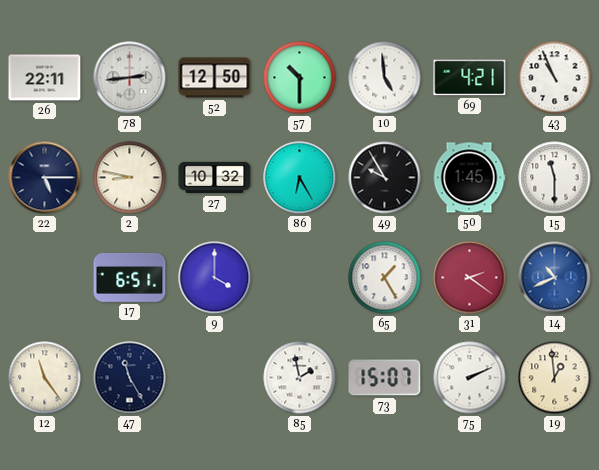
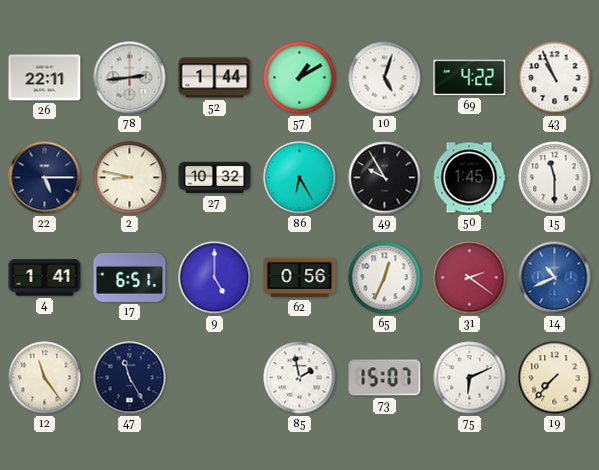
52: 12:50 -> 1:44
57: 10:30 -> 1:10
10: 4:59 -> 5:03
69: 4:21 -> 4:22
4: none -> 1:41
9: 4:00 -> 5:00
62: none -> 0:56
65: 1:25 -> 12:34
75: 2:11 -> 6:11
19: 12:59 -> 7:37
